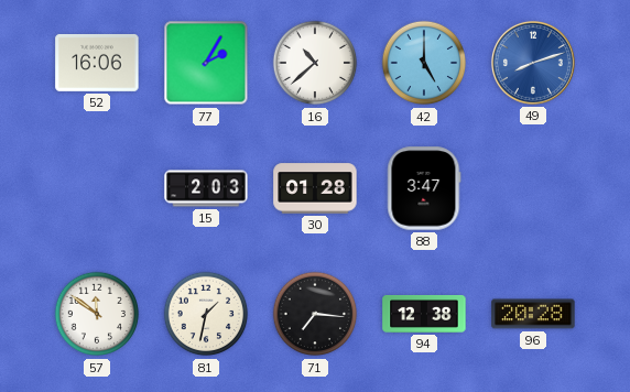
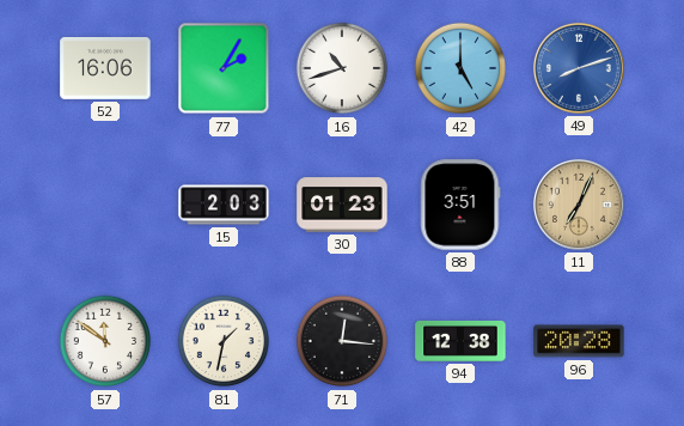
16: 10:38 -> 10:42
30: 01:28 -> 01:23
88: 3:47 -> 3:51
11: none -> 7:04
71: 7:16 -> 12:16
